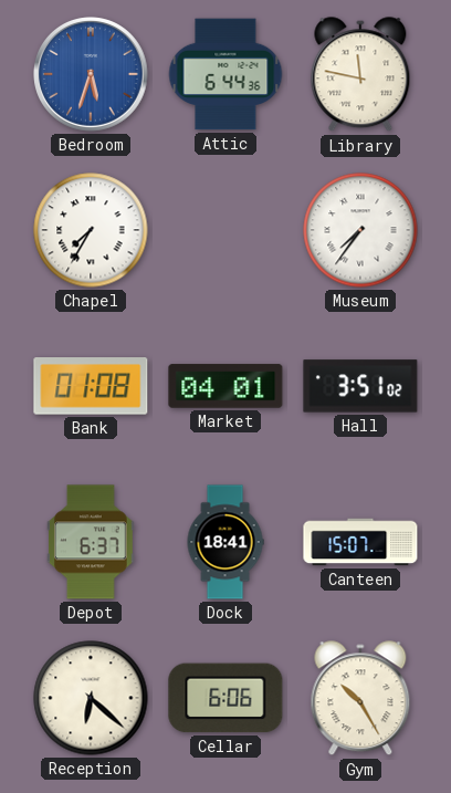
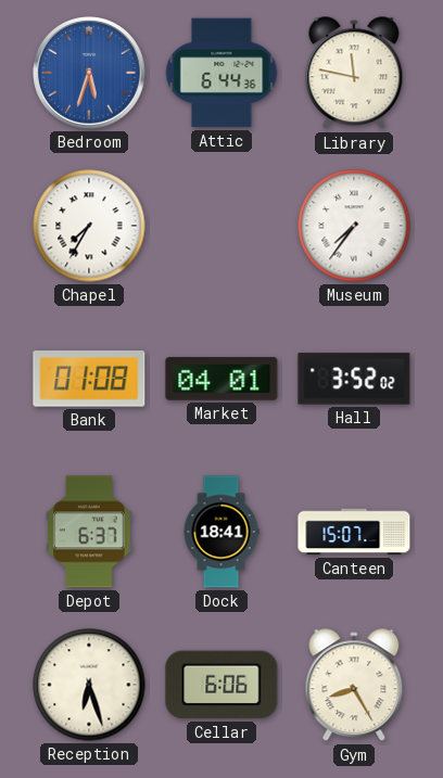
Hall: 3:51 -> 3:52
Reception: 6:22 -> 6:27
Gym: 10:25 -> 8:25
